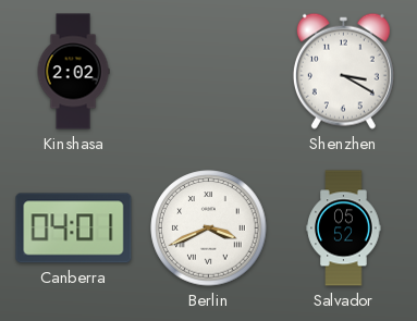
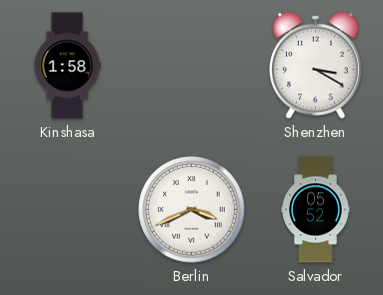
Kinshasa: 2:02 -> 1:58
Canberra: 04:01 -> none
